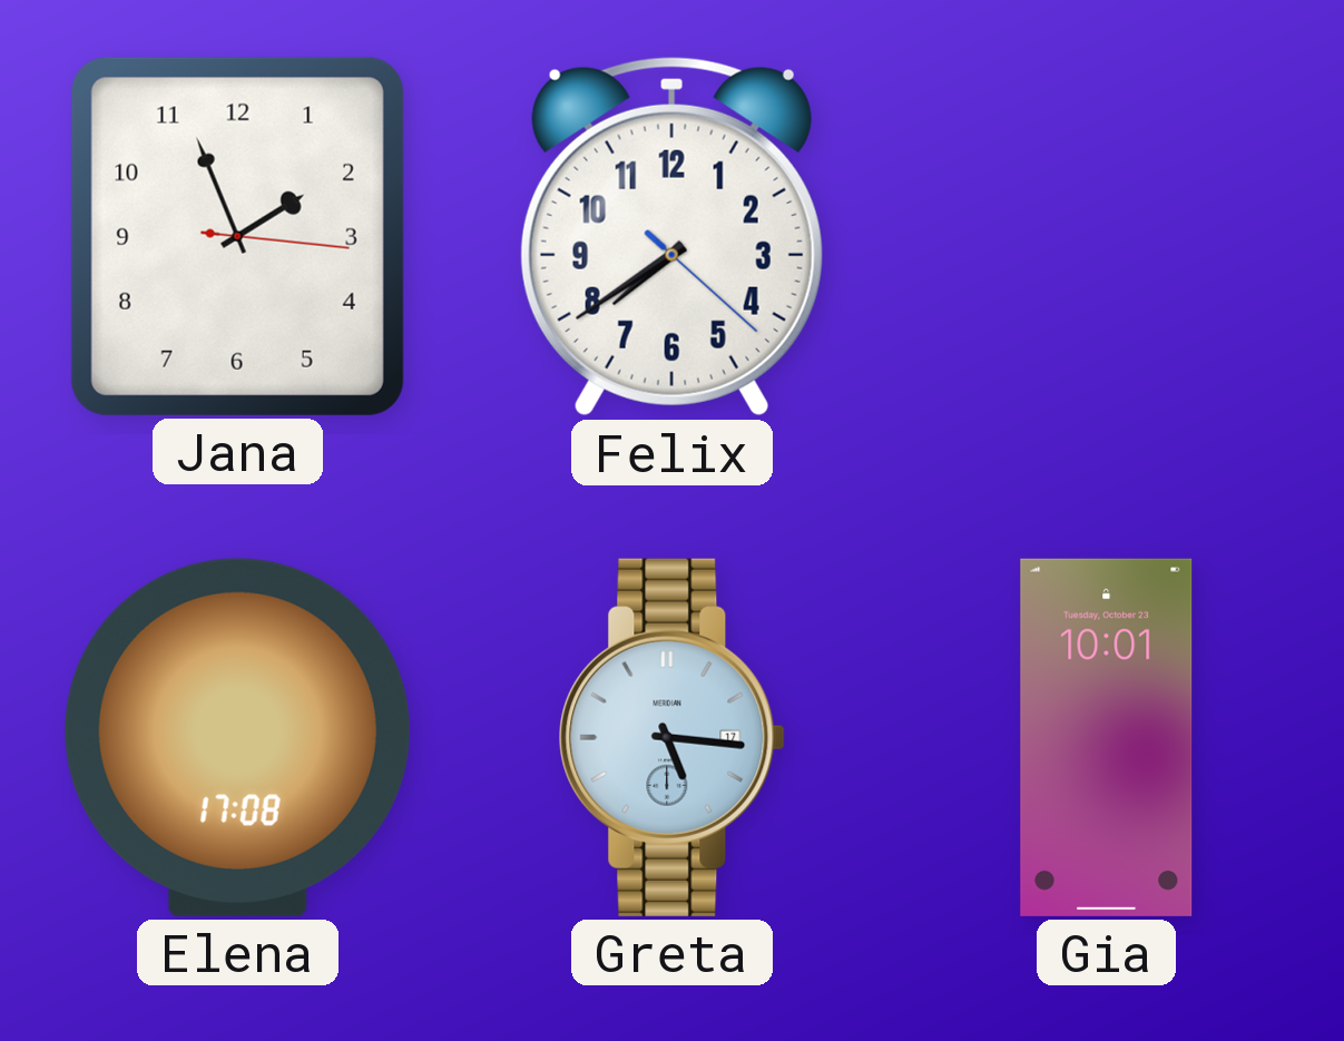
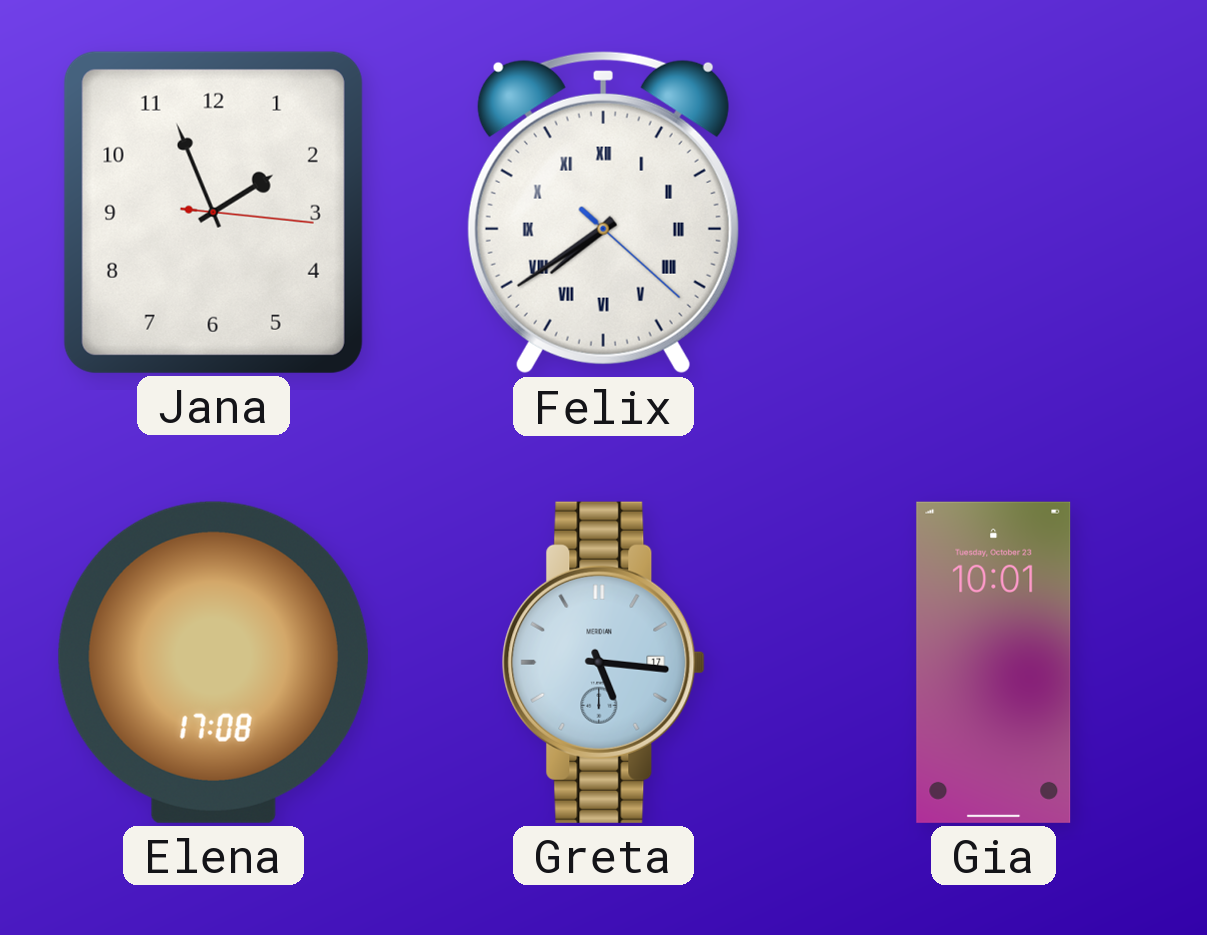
Felix numerals: Arabic -> Roman
